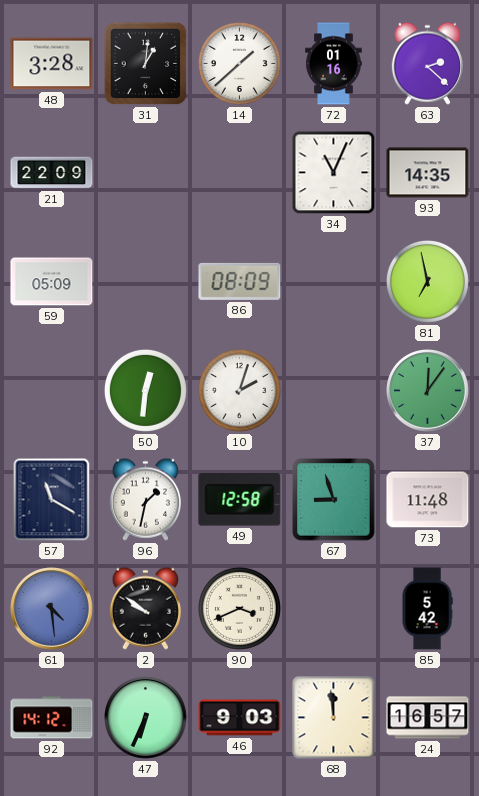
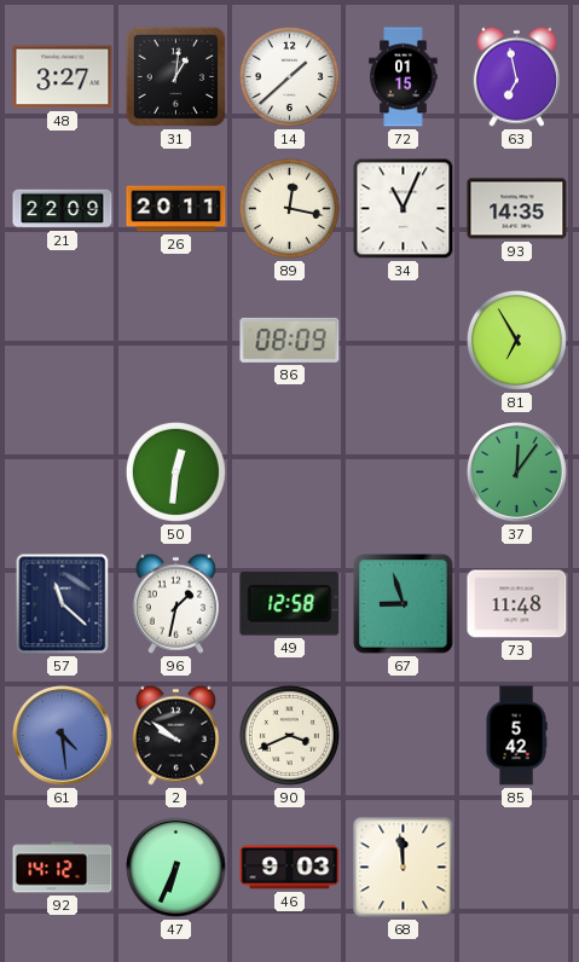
48: 3:28 -> 3:27
72: 01:16 -> 01:15
63: 2:22 -> 6:58
26: none -> 20:11
89: none -> 12:17
59: 05:09 -> none
81: 6:58 -> 6:55
10: 2:03 -> none
57: 11:20 -> 11:22
24: 16:57 -> none
